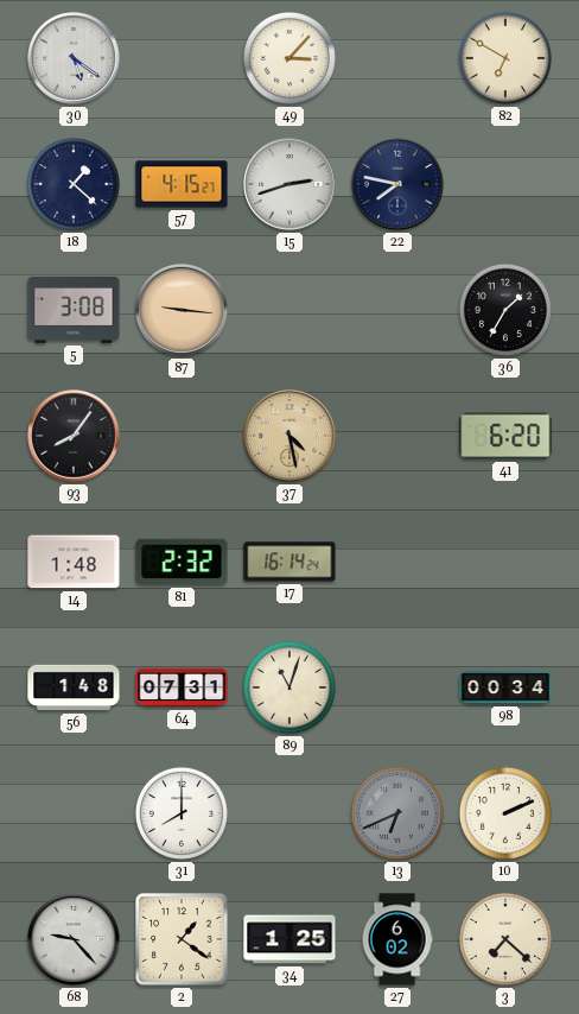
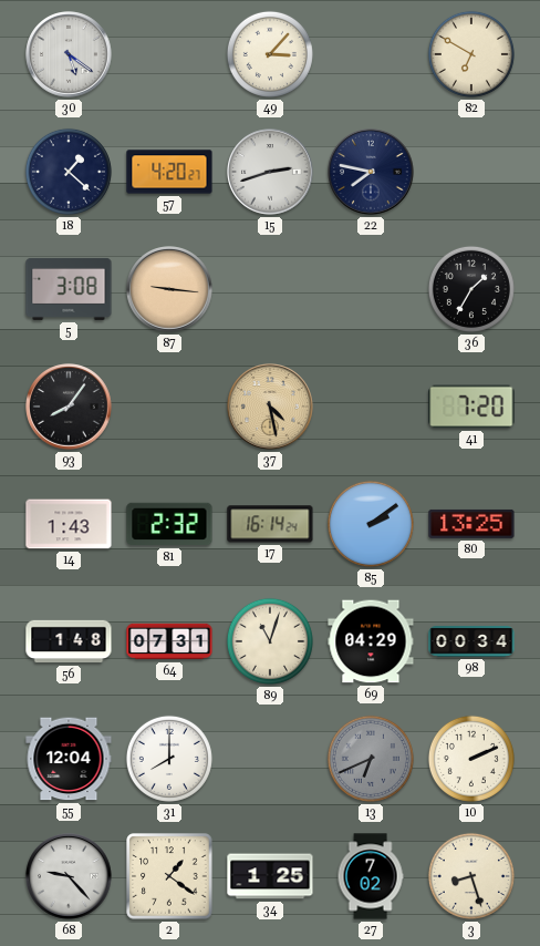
57: 4:15 -> 4:20
41: 6:20 -> 7:20
14: 1:48 -> 1:43
85: none -> 2:09
80: none -> 13:25
69: none -> 04:29
55: none -> 12:04
27: 6:02 -> 7:02
3: 7:22 -> 8:27
